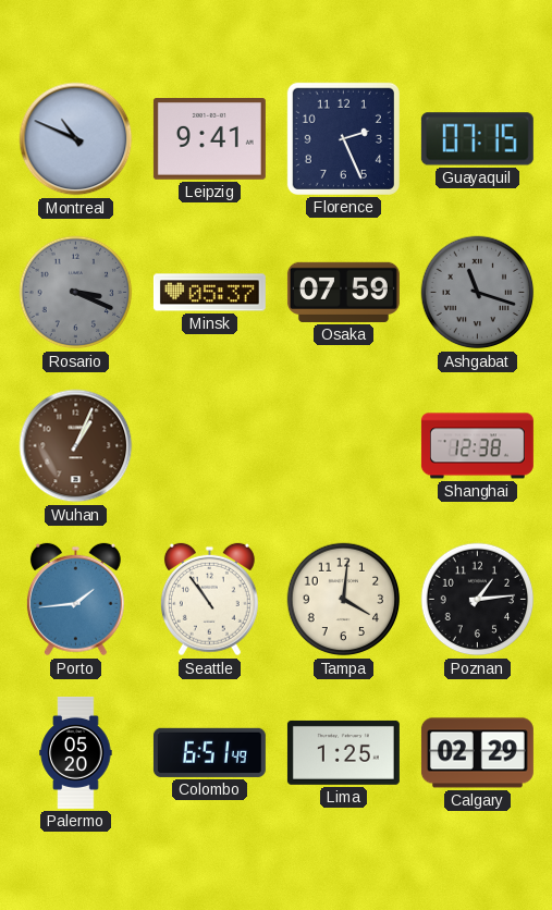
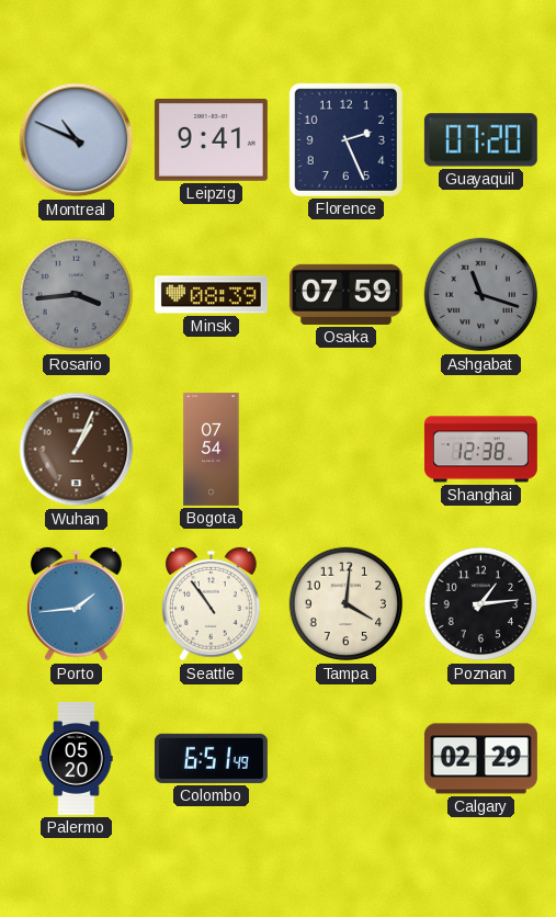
Guayaquil: 07:15 -> 07:20
Rosario: 3:19 -> 3:44
Minsk: 05:37 -> 08:39
Bogota: none -> 07:54
Lima: 1:25 -> none
